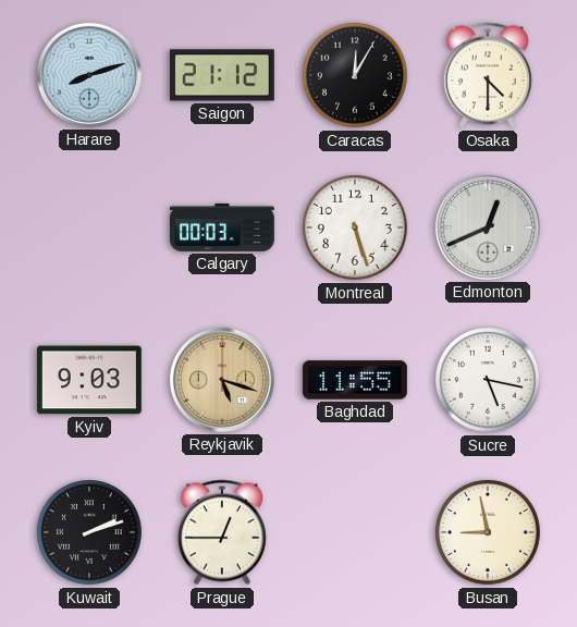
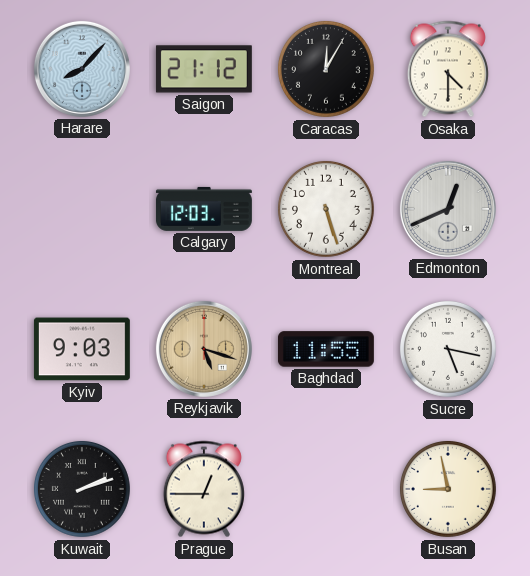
Harare: 8:12 -> 8:07
Calgary: 00:03 -> 12:03
